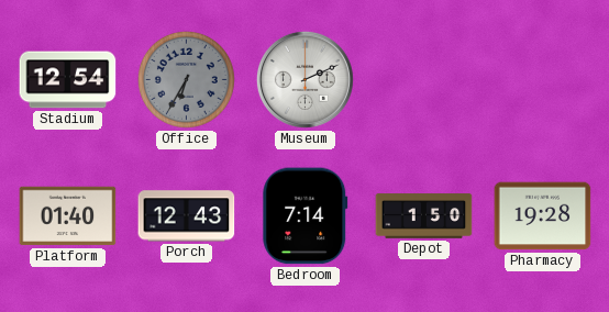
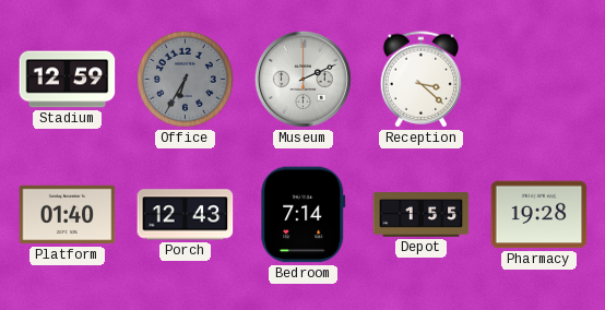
Stadium: 12:54 -> 12:59
Reception: none -> 3:22
Depot: 1:50 -> 1:55
